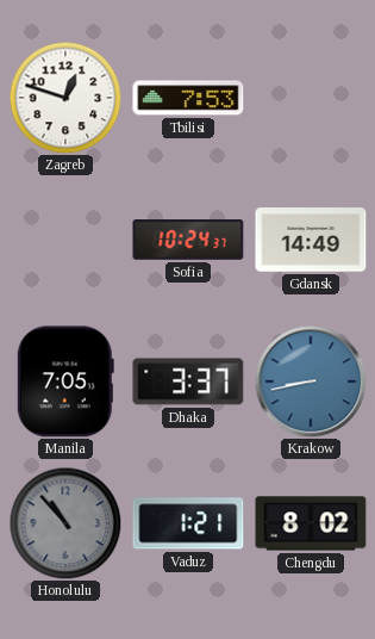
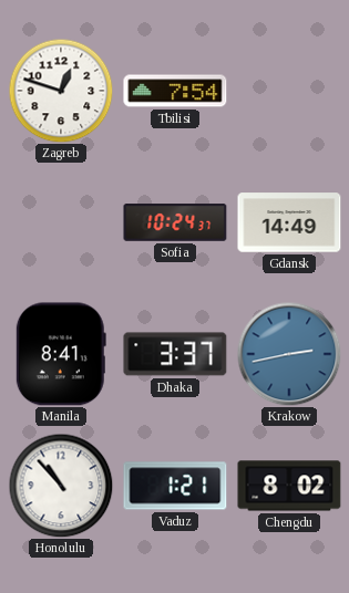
Tbilisi: 7:53 -> 7:54
Manila: 7:05 -> 8:41
Krakow: 8:43 -> 2:43
Honolulu dial: grey -> white
